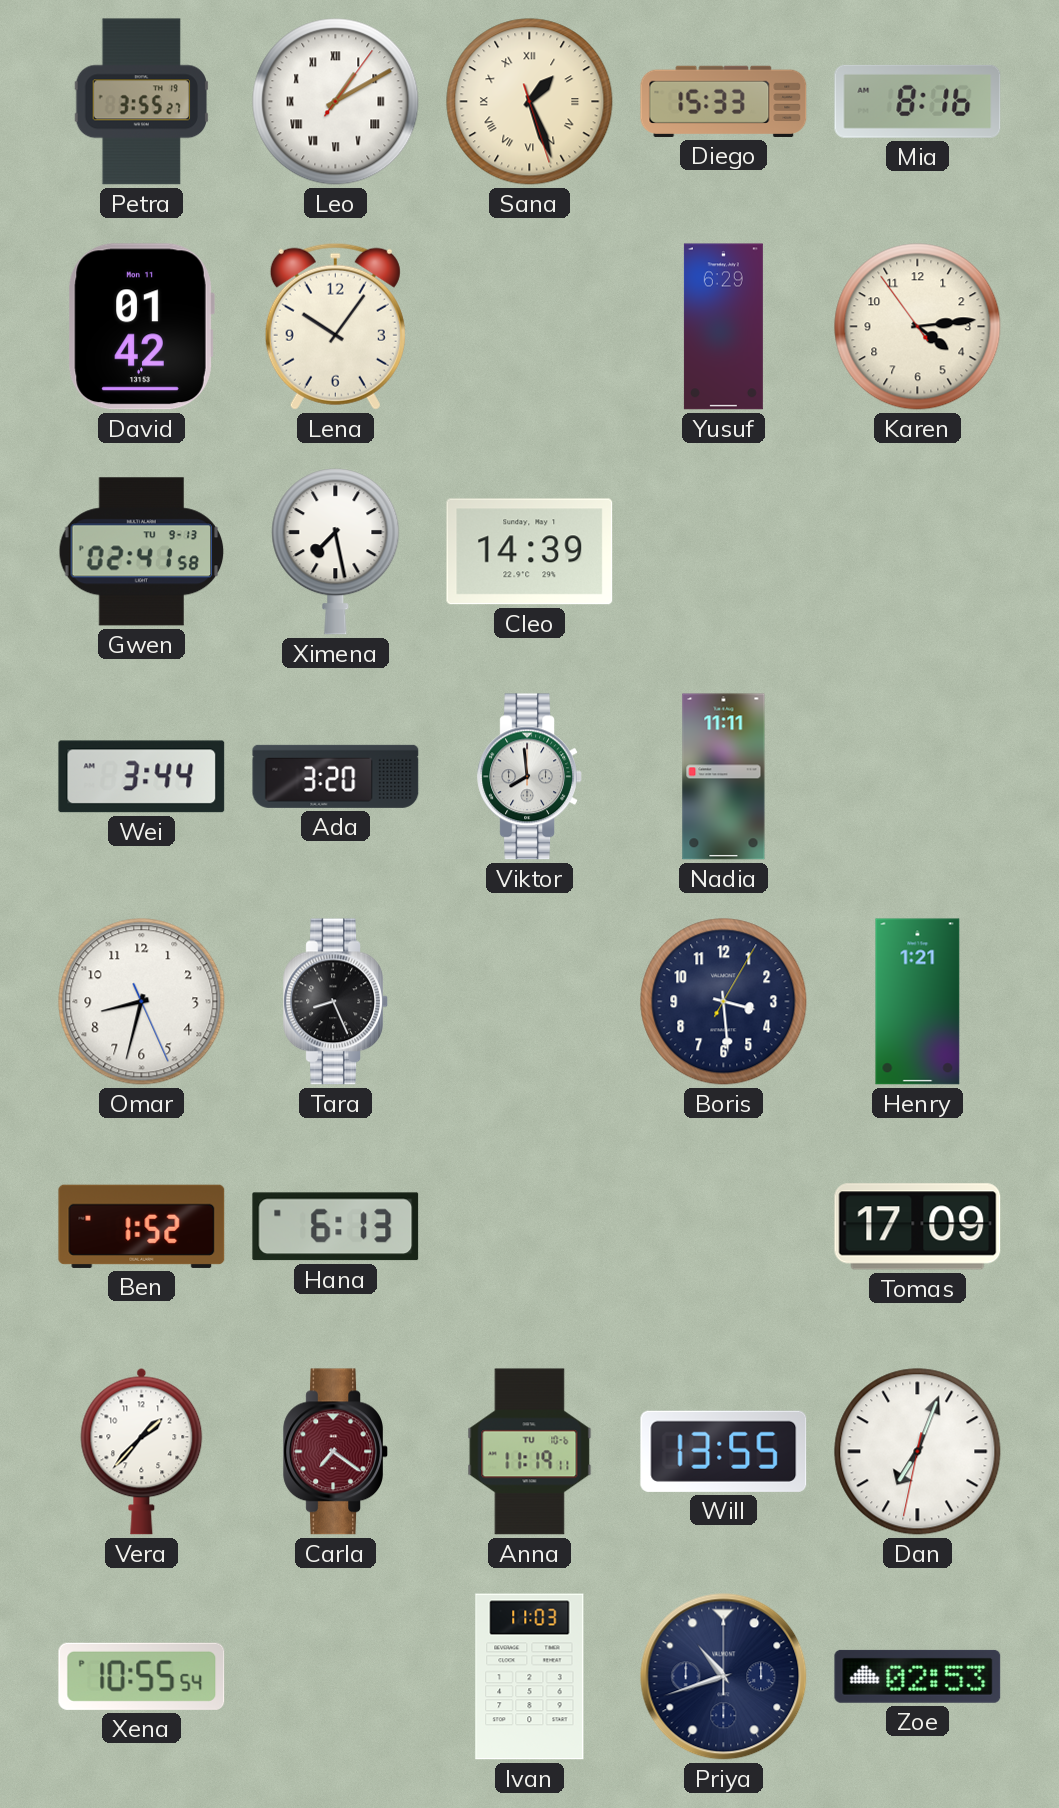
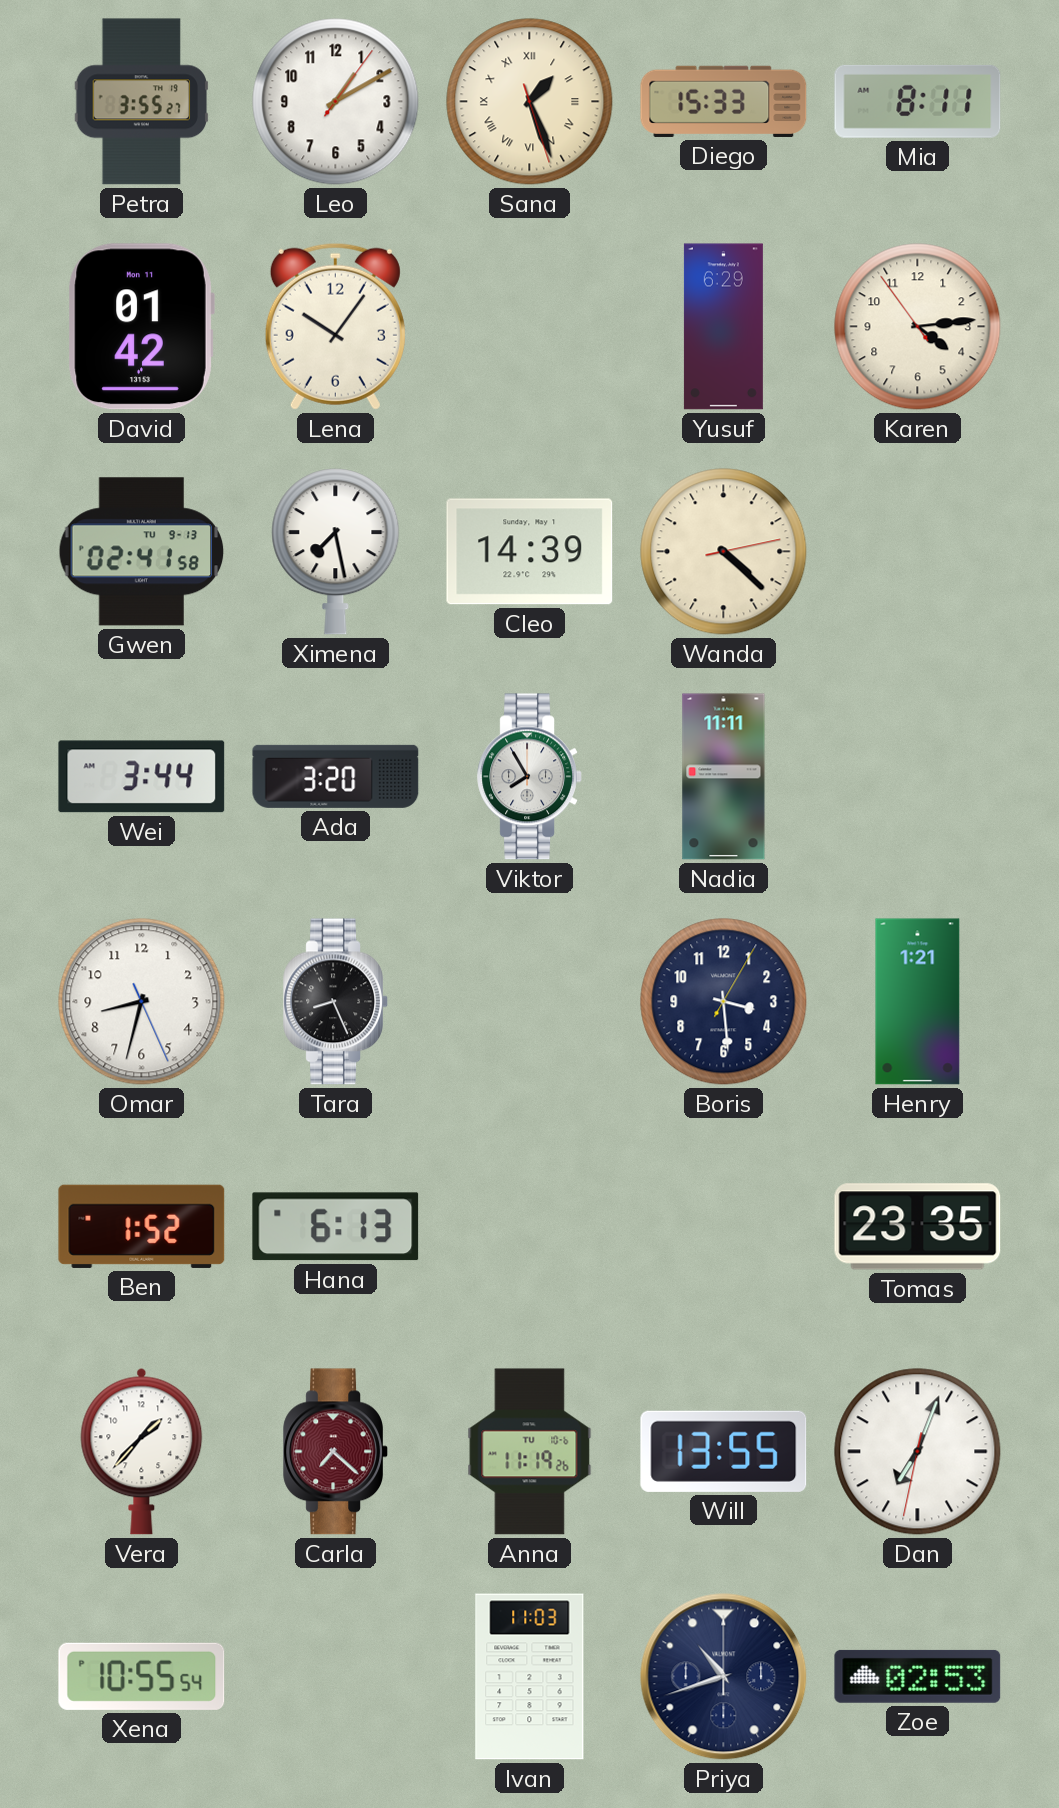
Leo numerals: Roman -> Arabic
Mia: 8:16 -> 8:11
Wanda: none -> 4:22
Viktor: 7:59 -> 7:55
Tomas: 17:09 -> 23:35
Carla: 7:21 -> 7:22
Anna: 11:19:11 -> 11:19:26
